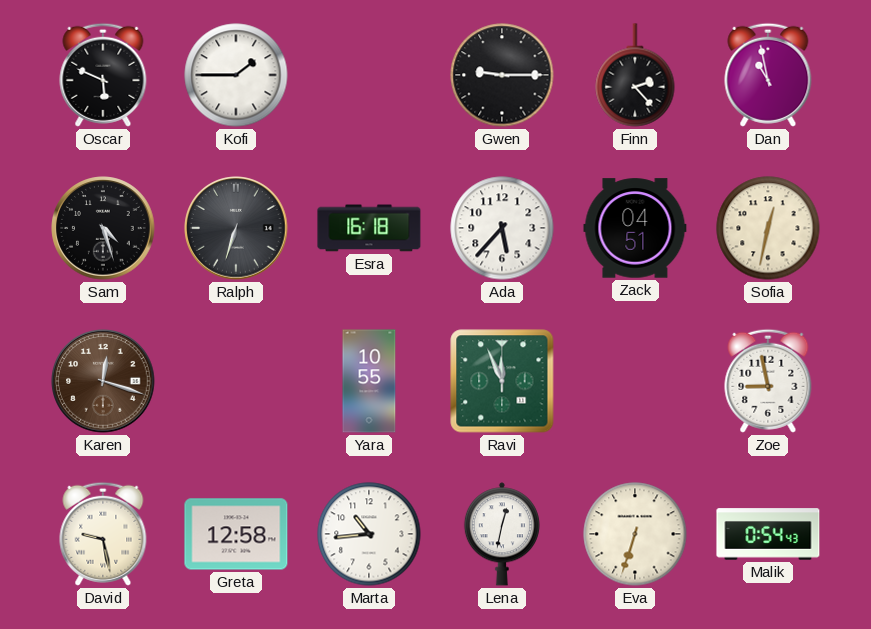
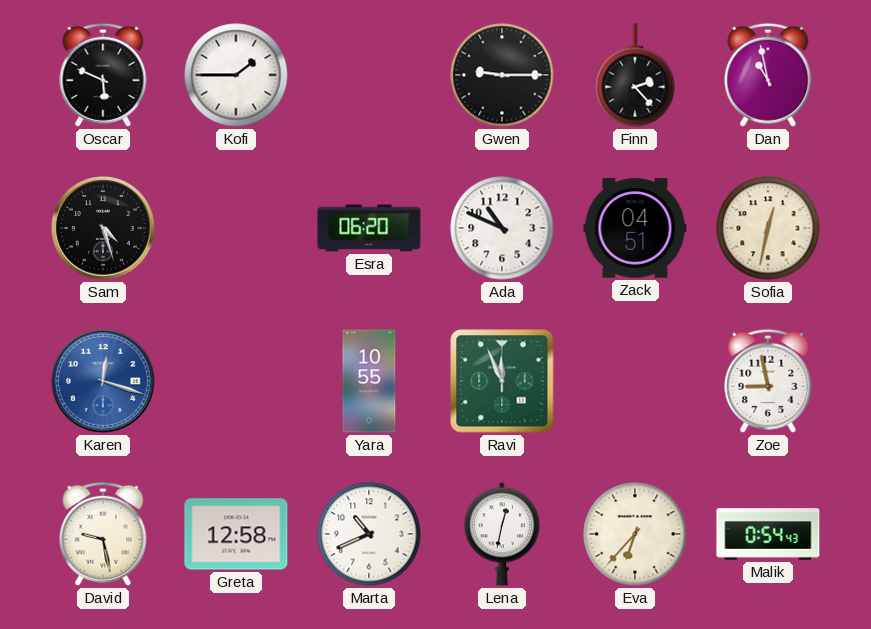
Ralph: 6:33 -> none
Esra: 16:18 -> 06:20
Ada: 5:37 -> 10:49
Karen dial: brown -> blue
Marta: 10:44 -> 10:41
Eva: 6:33 -> 6:37
